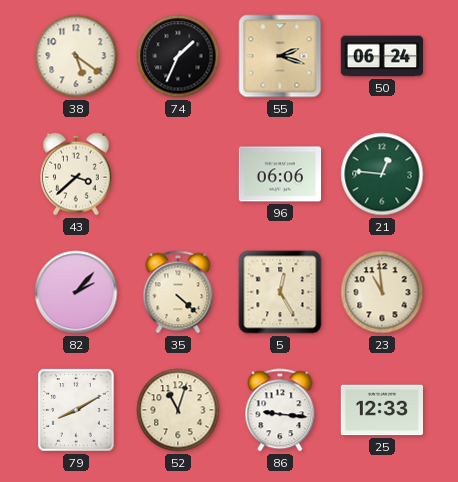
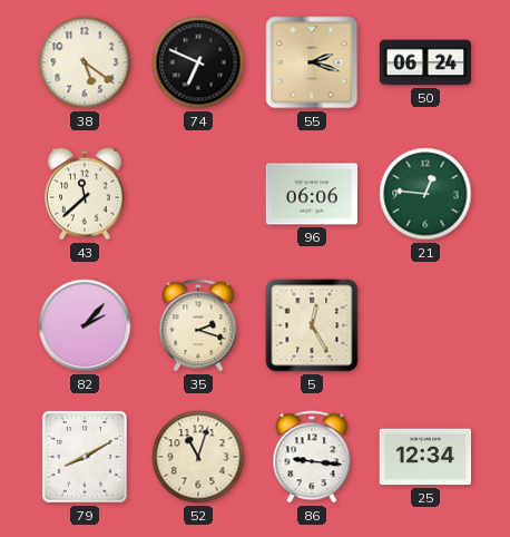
74: 1:34 -> 6:49
43: 3:38 -> 11:38
35: 4:22 -> 2:18
23: 10:59 -> none
25: 12:33 -> 12:34
